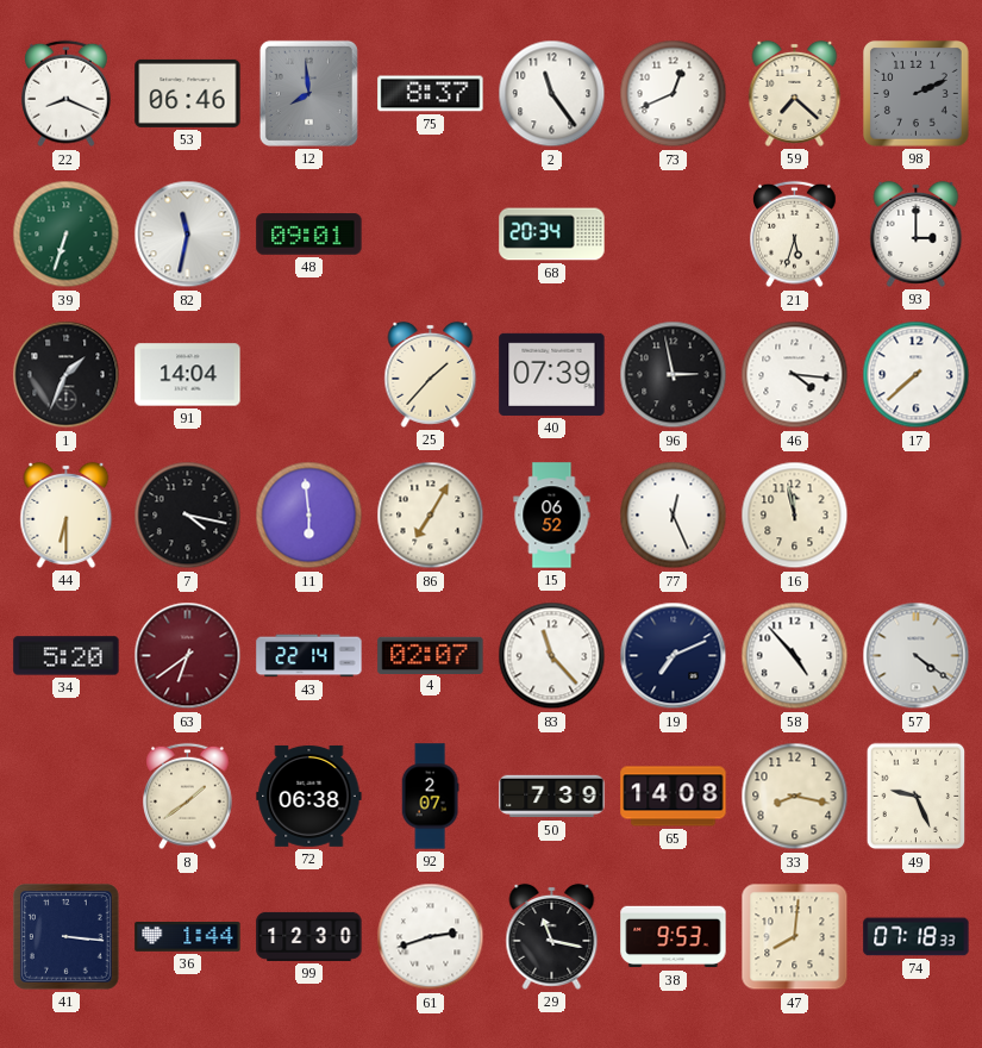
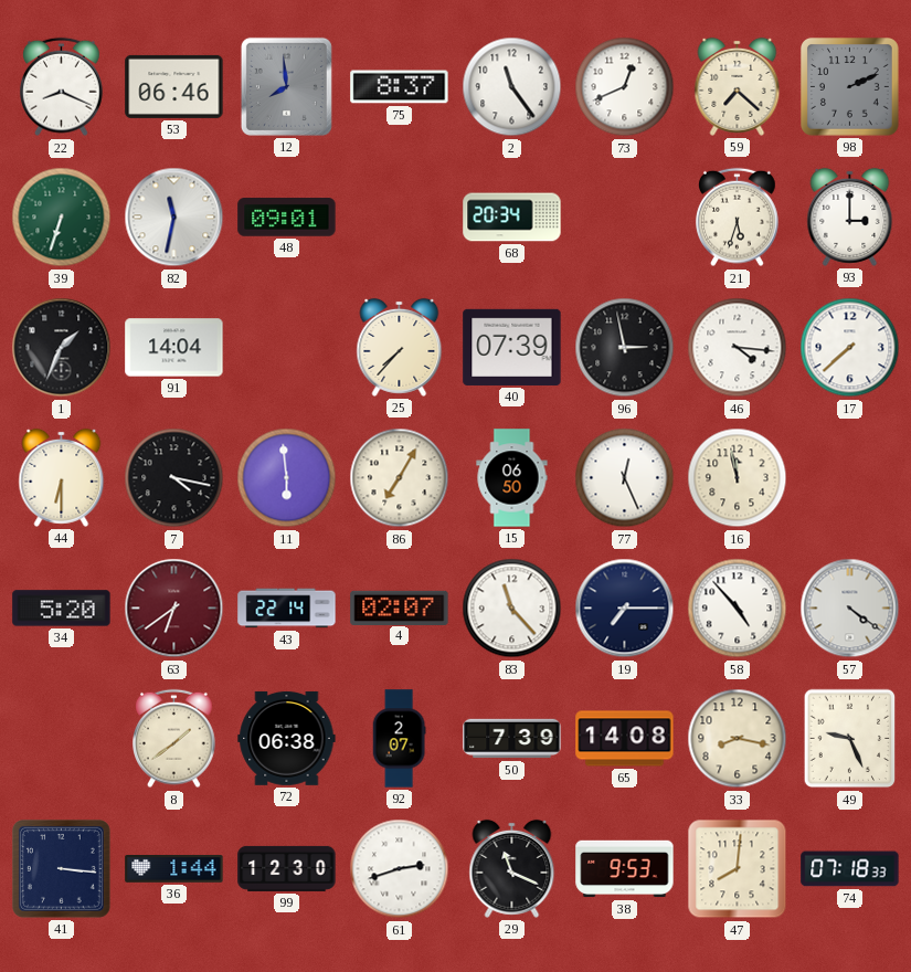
25: 1:37 -> 7:37
15: 06:52 -> 06:50
19: 7:11 -> 7:15
29: 11:17 -> 11:19
